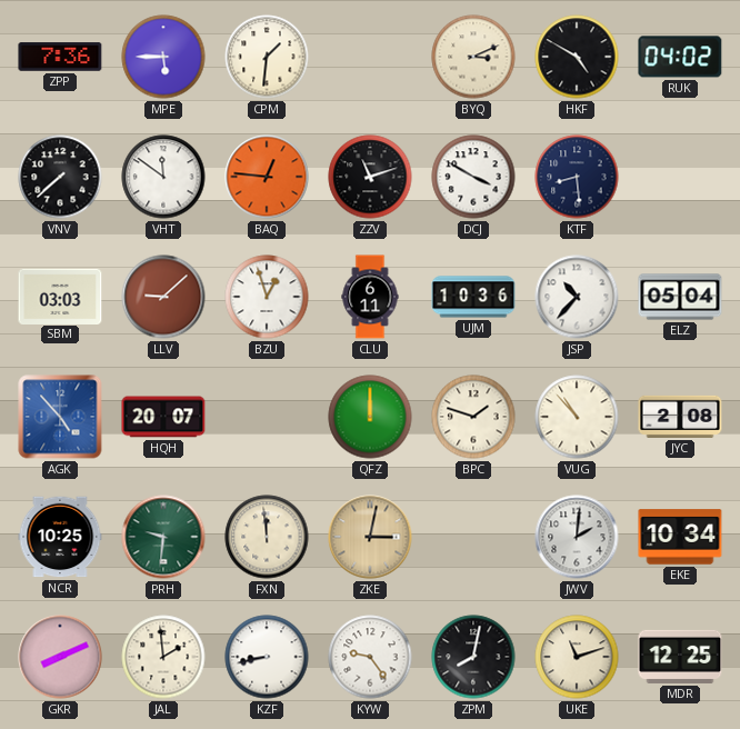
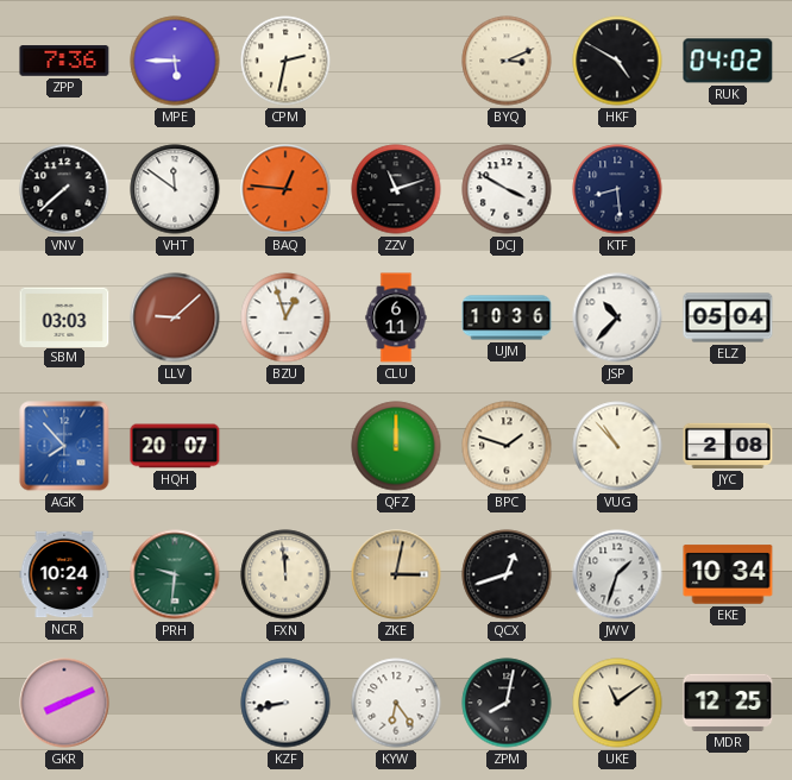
CPM: 1:31 -> 2:32
AGK: 4:53 -> 7:53
NCR: 10:25 -> 10:24
QCX: none -> 12:42
JWV: 2:01 -> 1:33
JAL: 1:59 -> none
KYW: 9:24 -> 6:24
UKE: 11:12 -> 11:09
